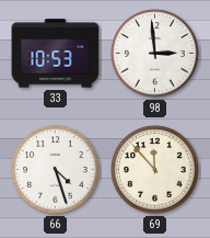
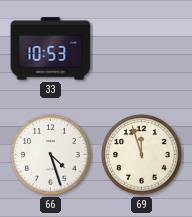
98: 2:59 -> none
69: 11:53 -> 11:57
